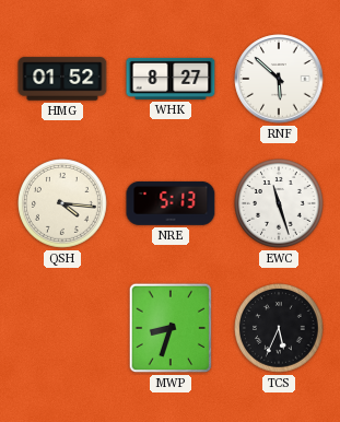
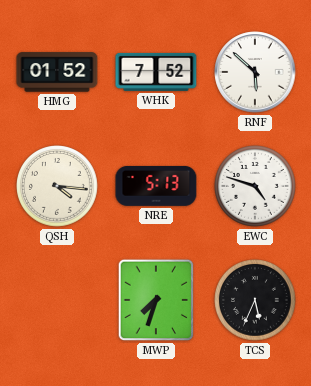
WHK: 8:27 -> 7:52
EWC: 11:27 -> 4:48
MWP: 8:33 -> 7:33
